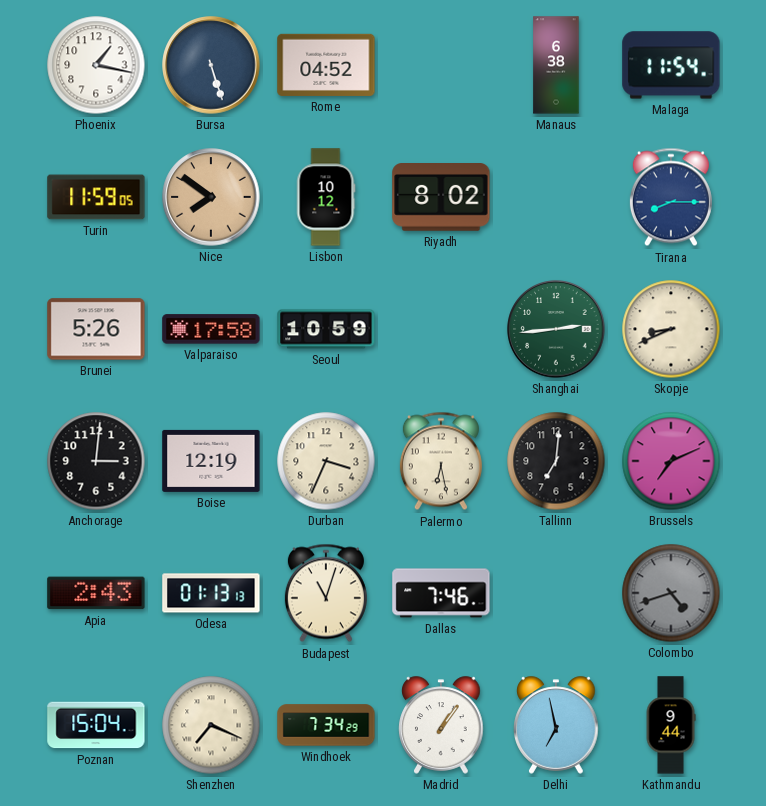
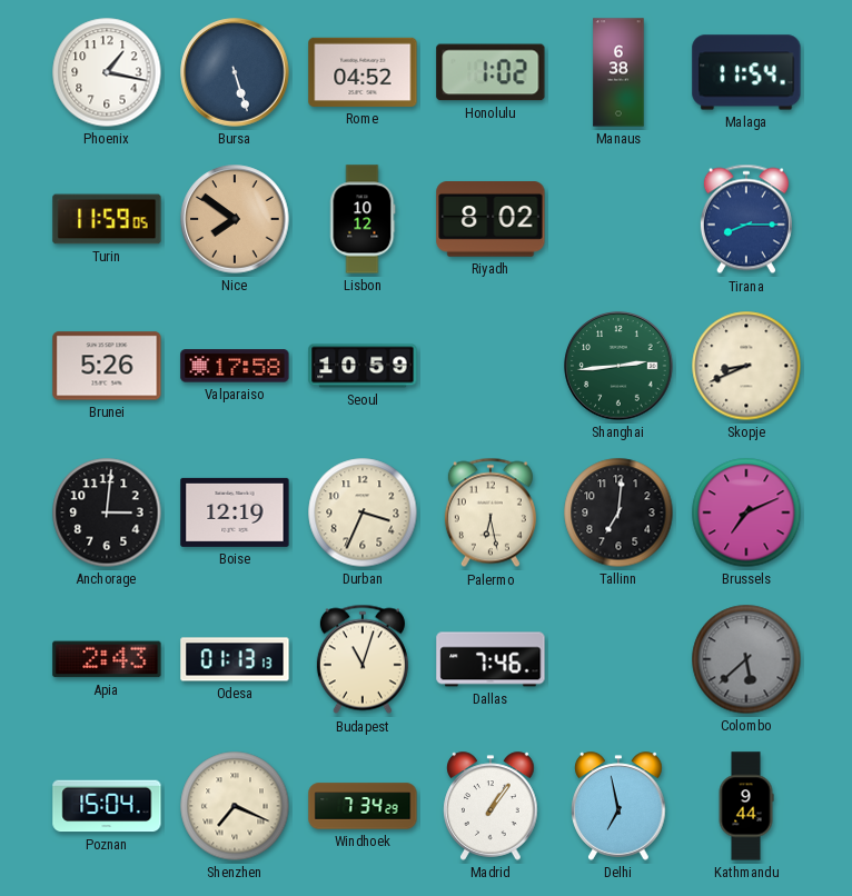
Honolulu: none -> 1:02
Colombo: 4:42 -> 5:38
